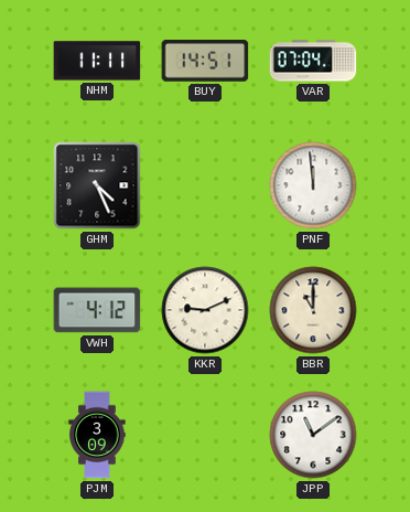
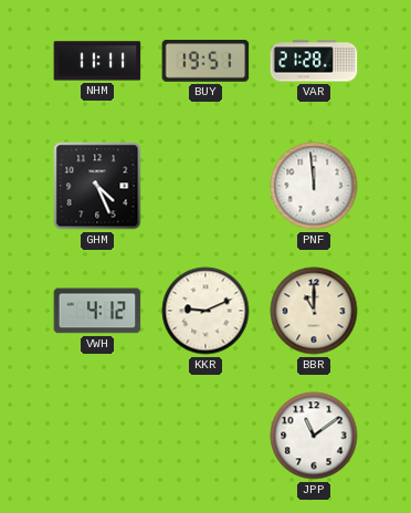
BUY: 14:51 -> 19:51
VAR: 07:04 -> 21:28
PJM: 3:09 -> none
